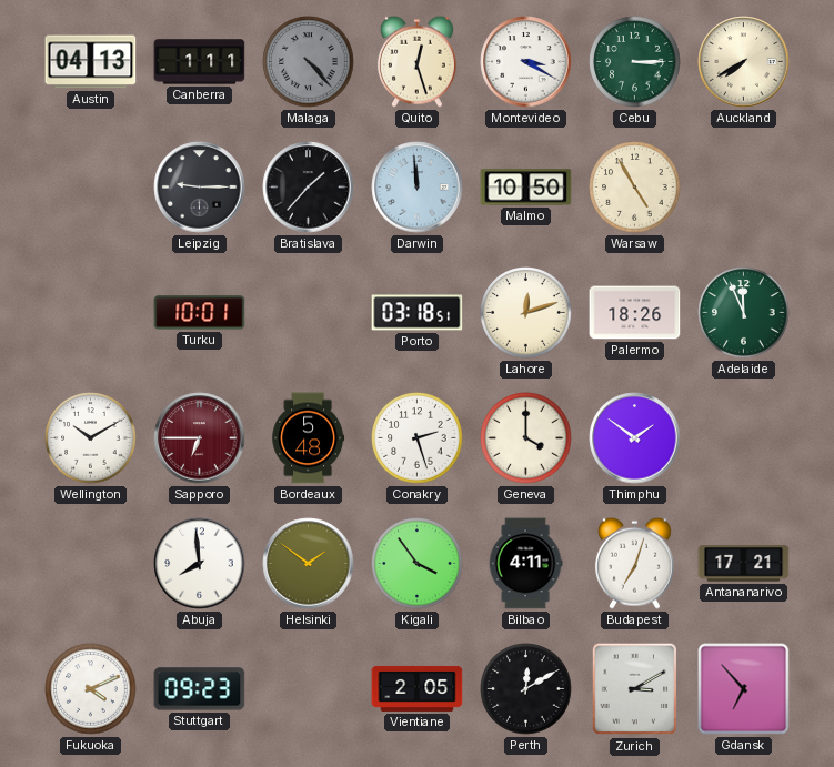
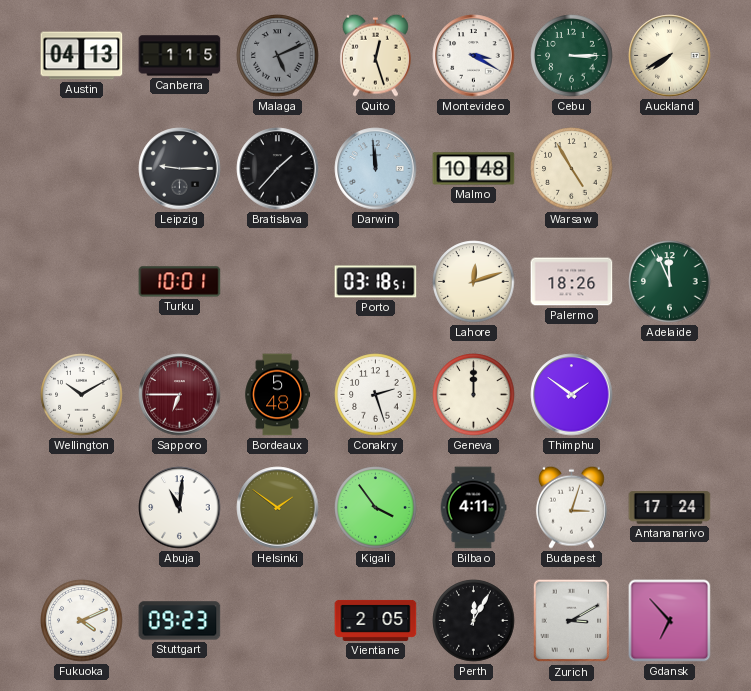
Canberra: 1:11 -> 1:15
Malaga: 4:23 -> 5:11
Malmo: 10:50 -> 10:48
Geneva: 4:00 -> 12:00
Abuja: 7:59 -> 11:01
Budapest: 7:03 -> 3:03
Antananarivo: 17:21 -> 17:24
Perth: 12:10 -> 12:05
